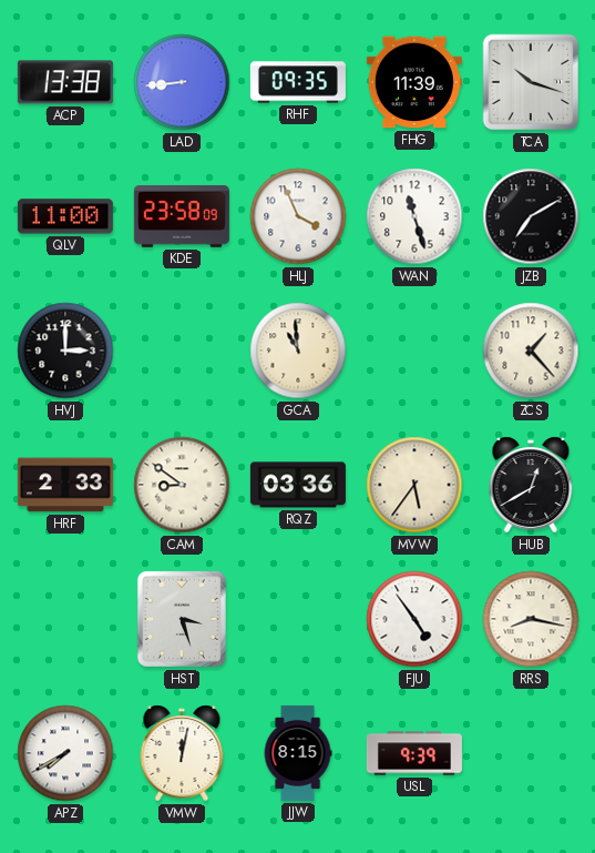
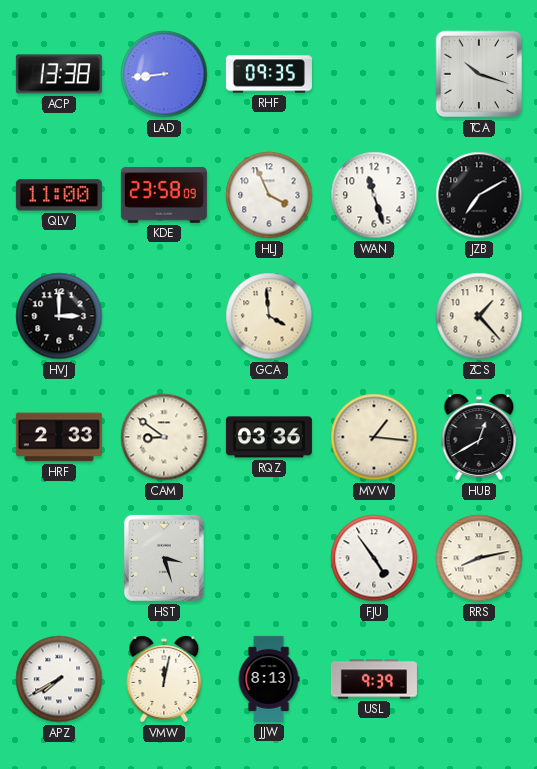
FHG: 11:39 -> none
GCA: 10:59 -> 3:59
MVW: 5:36 -> 1:16
RRS: 8:17 -> 8:13
JJW: 8:15 -> 8:13
